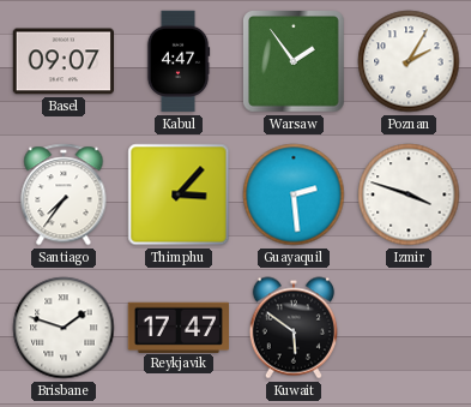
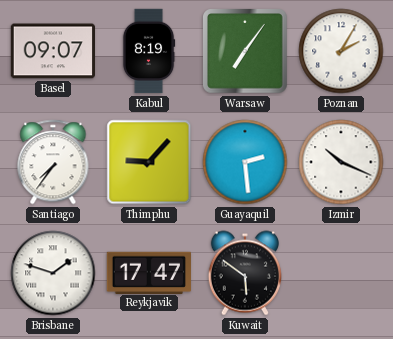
Kabul: 4:47 -> 8:19
Warsaw: 1:54 -> 7:06
Thimphu: 3:07 -> 9:07
Izmir: 3:48 -> 10:19
